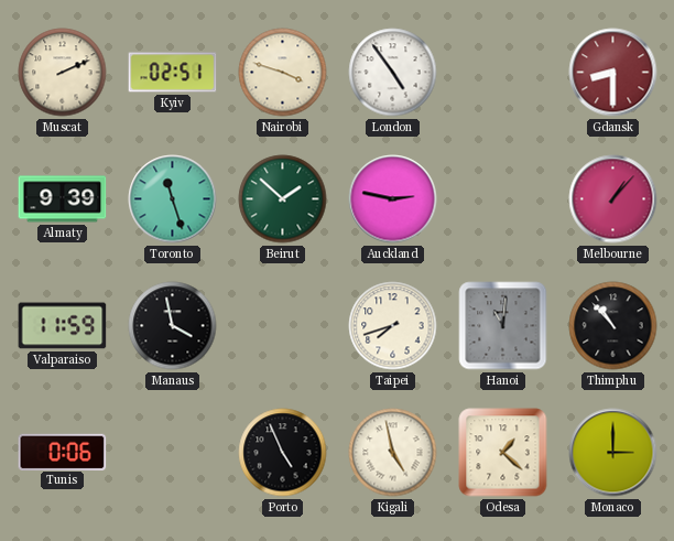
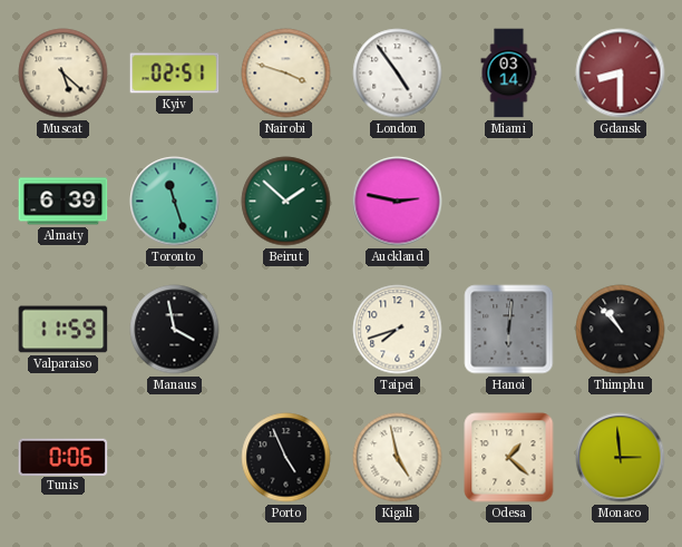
Muscat: 2:11 -> 5:22
Miami: none -> 03:14
Almaty: 9:39 -> 6:39
Melbourne: 1:07 -> none
Hanoi: 11:01 -> 6:01
Monaco: 3:00 -> 2:59
